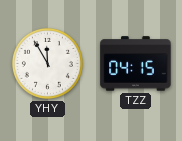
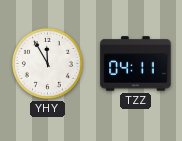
TZZ: 04:15 -> 04:11
